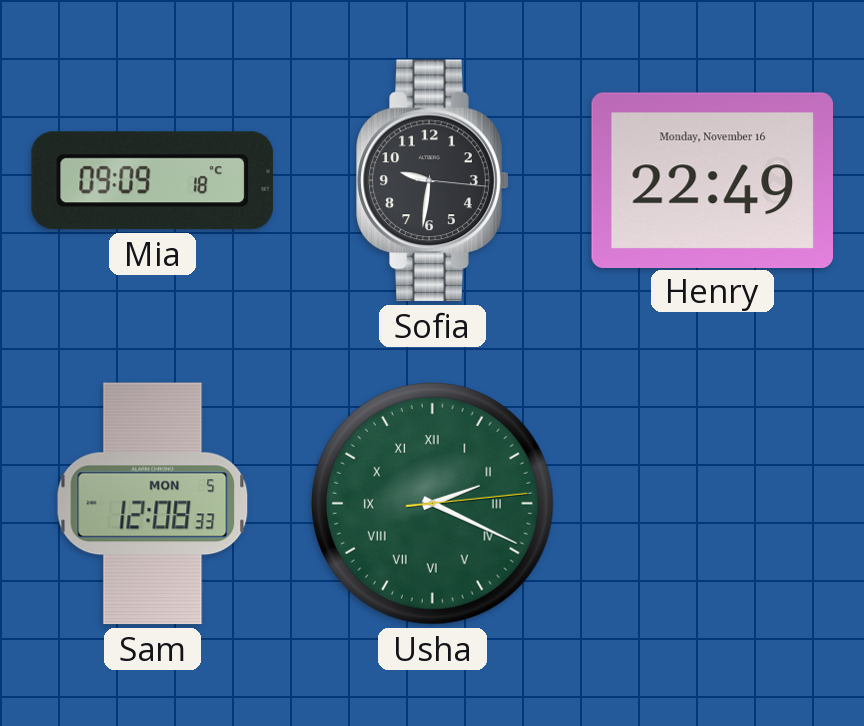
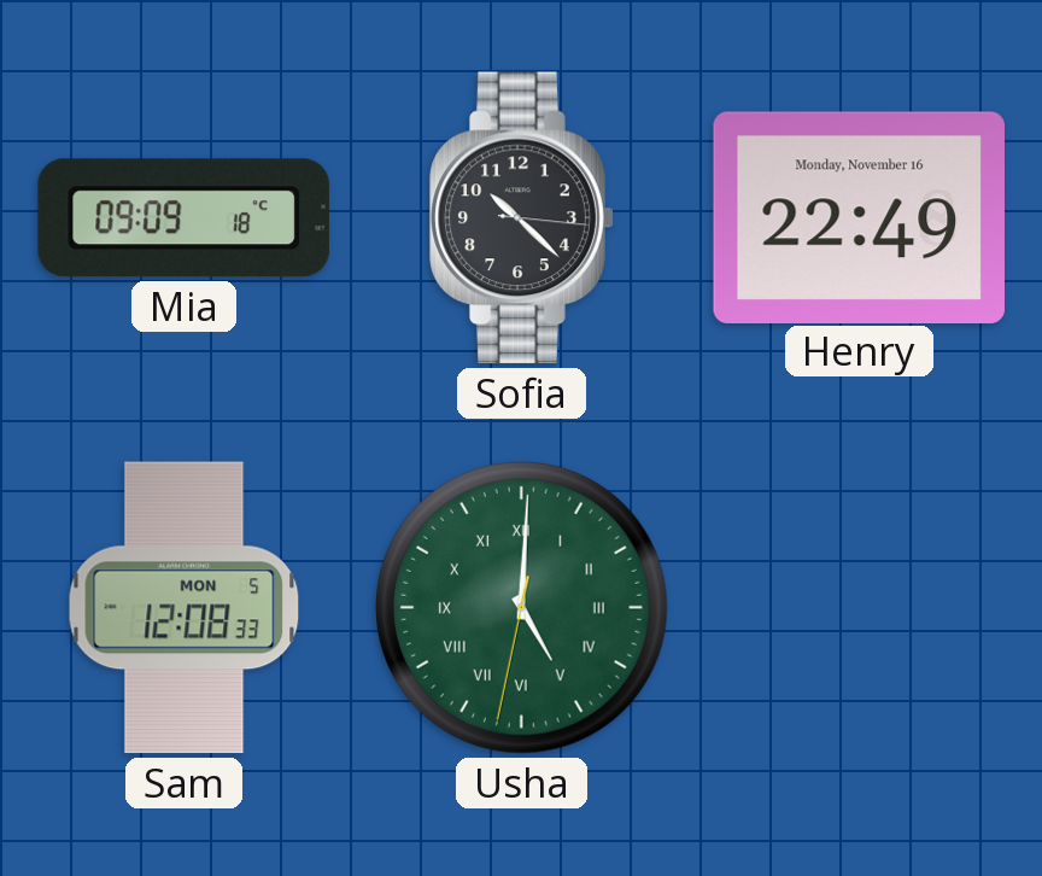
Sofia: 9:31 -> 10:22
Usha: 2:19 -> 5:00
